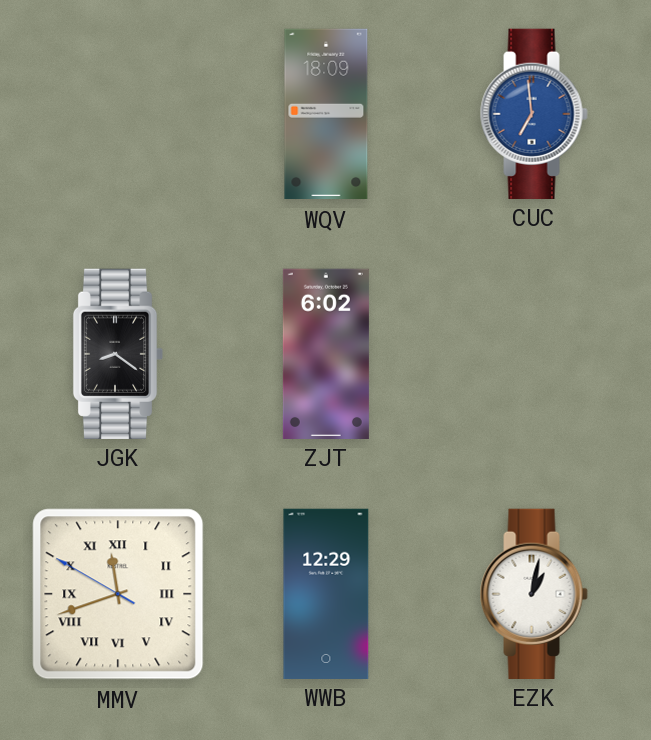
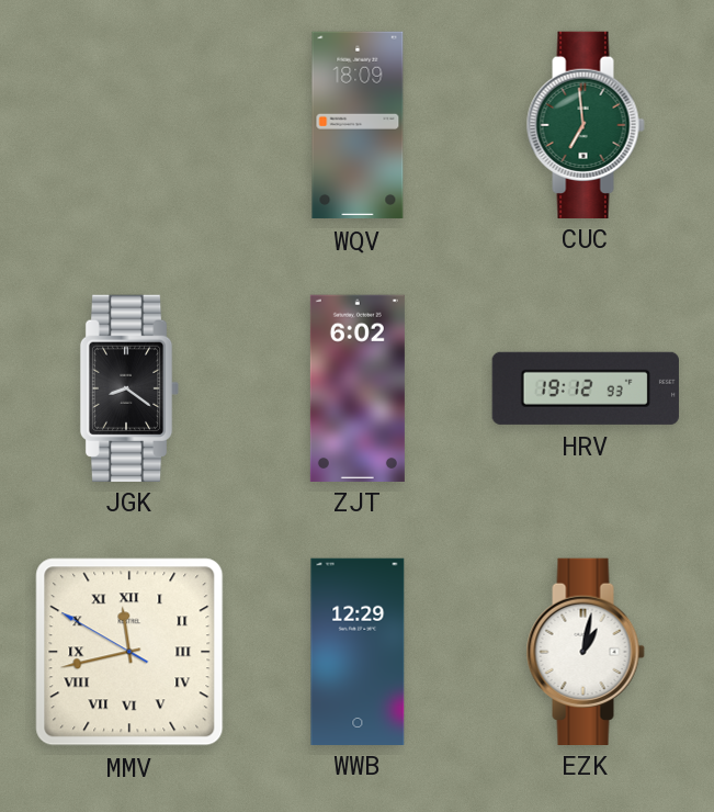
CUC dial: blue -> green
HRV: none -> 19:12
MMV: 11:41 -> 11:42
